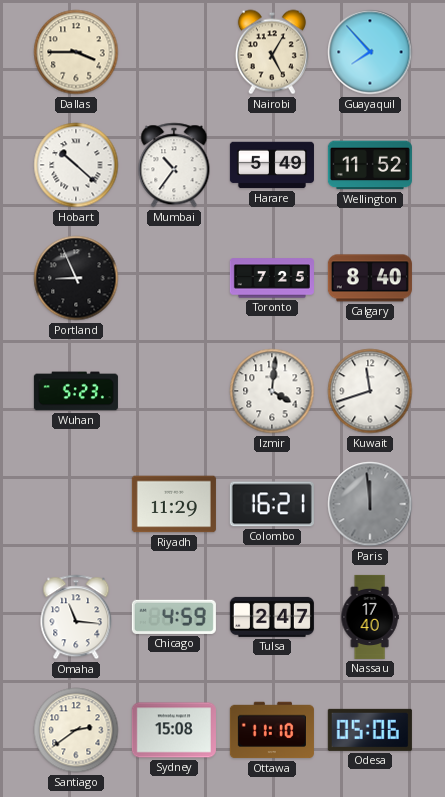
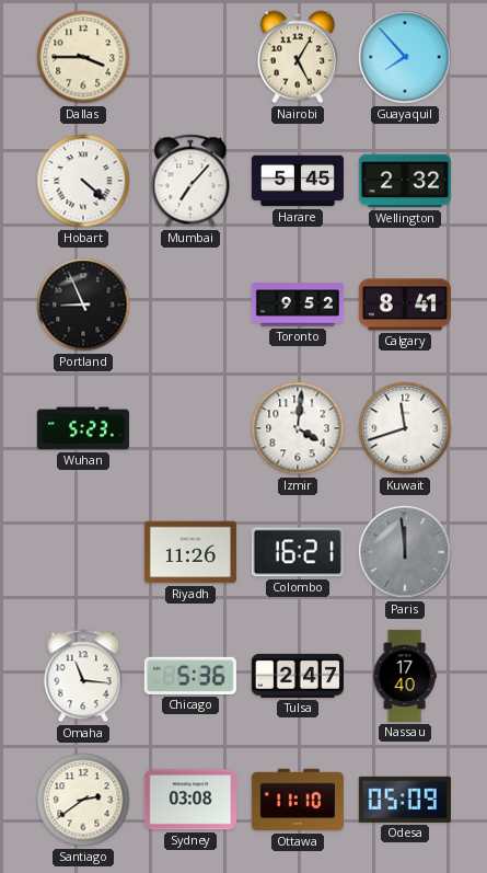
Hobart: 10:22 -> 4:22
Mumbai: 10:36 -> 7:07
Harare: 5:49 -> 5:45
Wellington: 11:52 -> 2:32
Toronto: 7:25 -> 9:52
Calgary: 8:40 -> 8:41
Riyadh: 11:29 -> 11:26
Chicago: 4:59 -> 5:36
Sydney: 15:08 -> 03:08
Odesa: 05:06 -> 05:09
